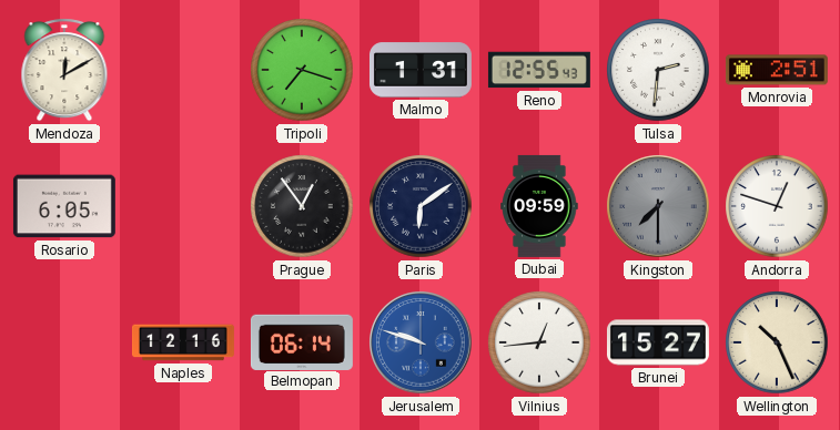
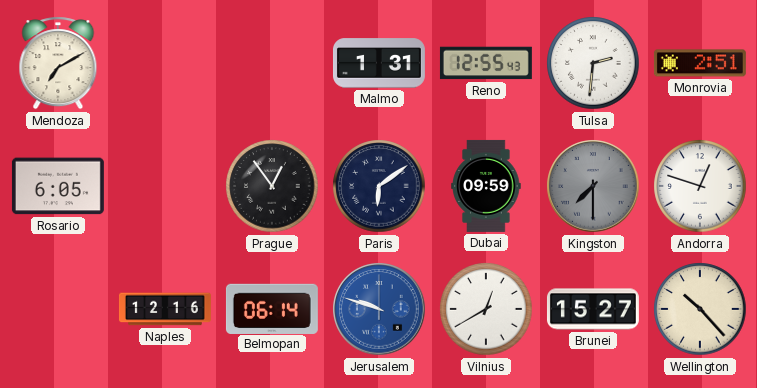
Mendoza: 12:10 -> 7:10
Tripoli: 7:18 -> none
Vilnius: 12:44 -> 12:40
Wellington: 10:26 -> 10:23
